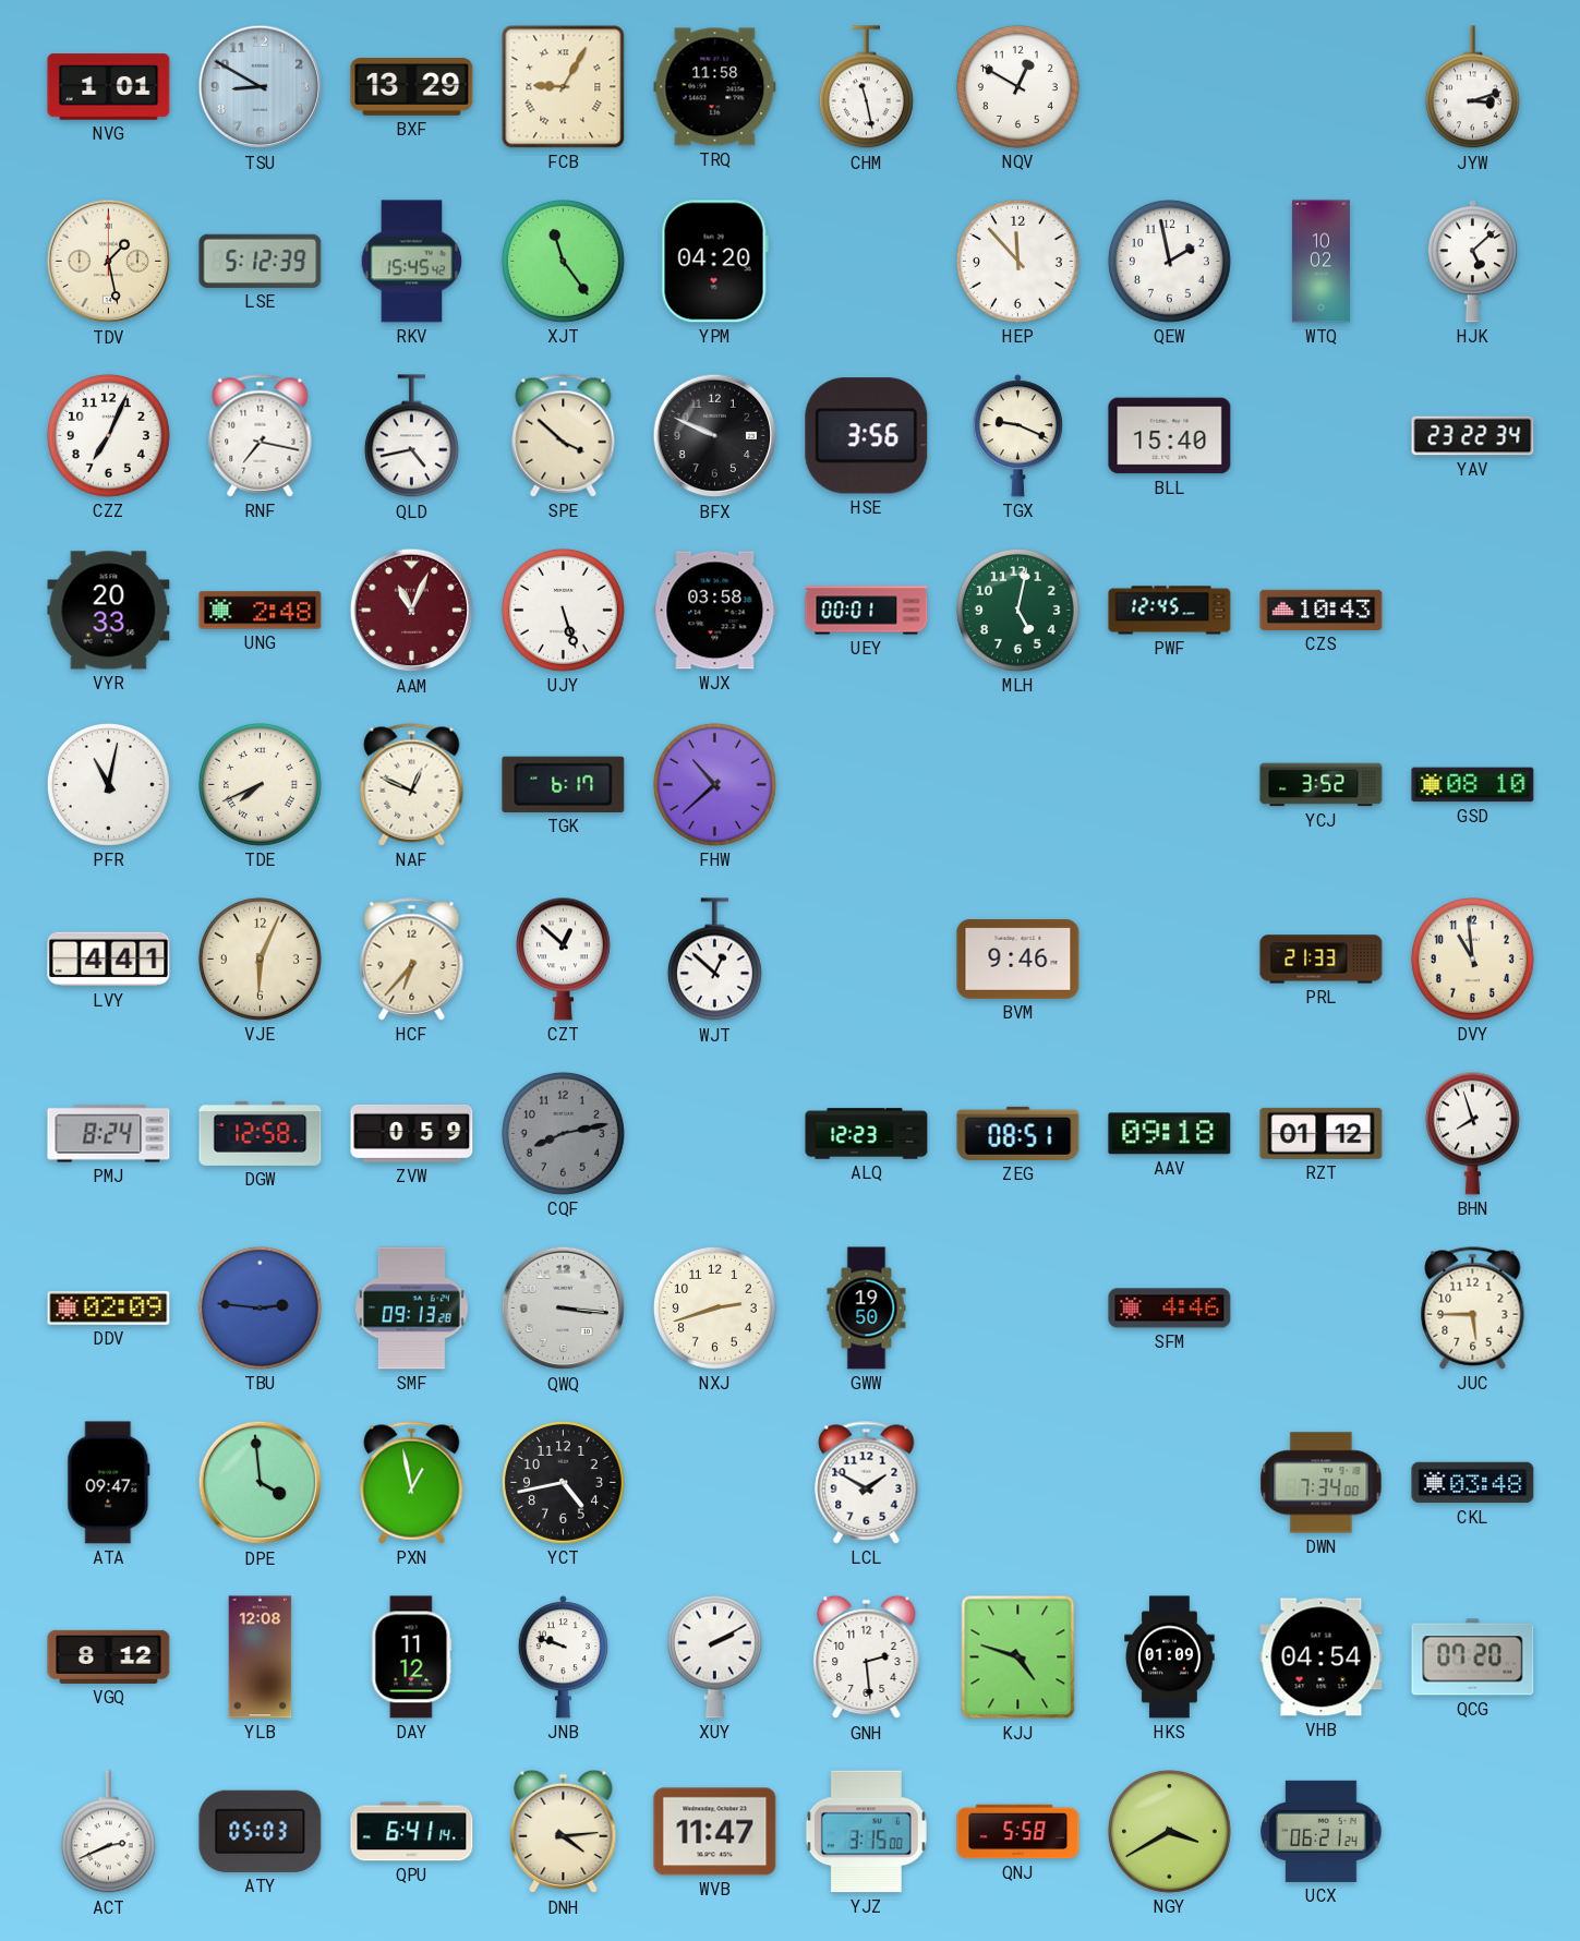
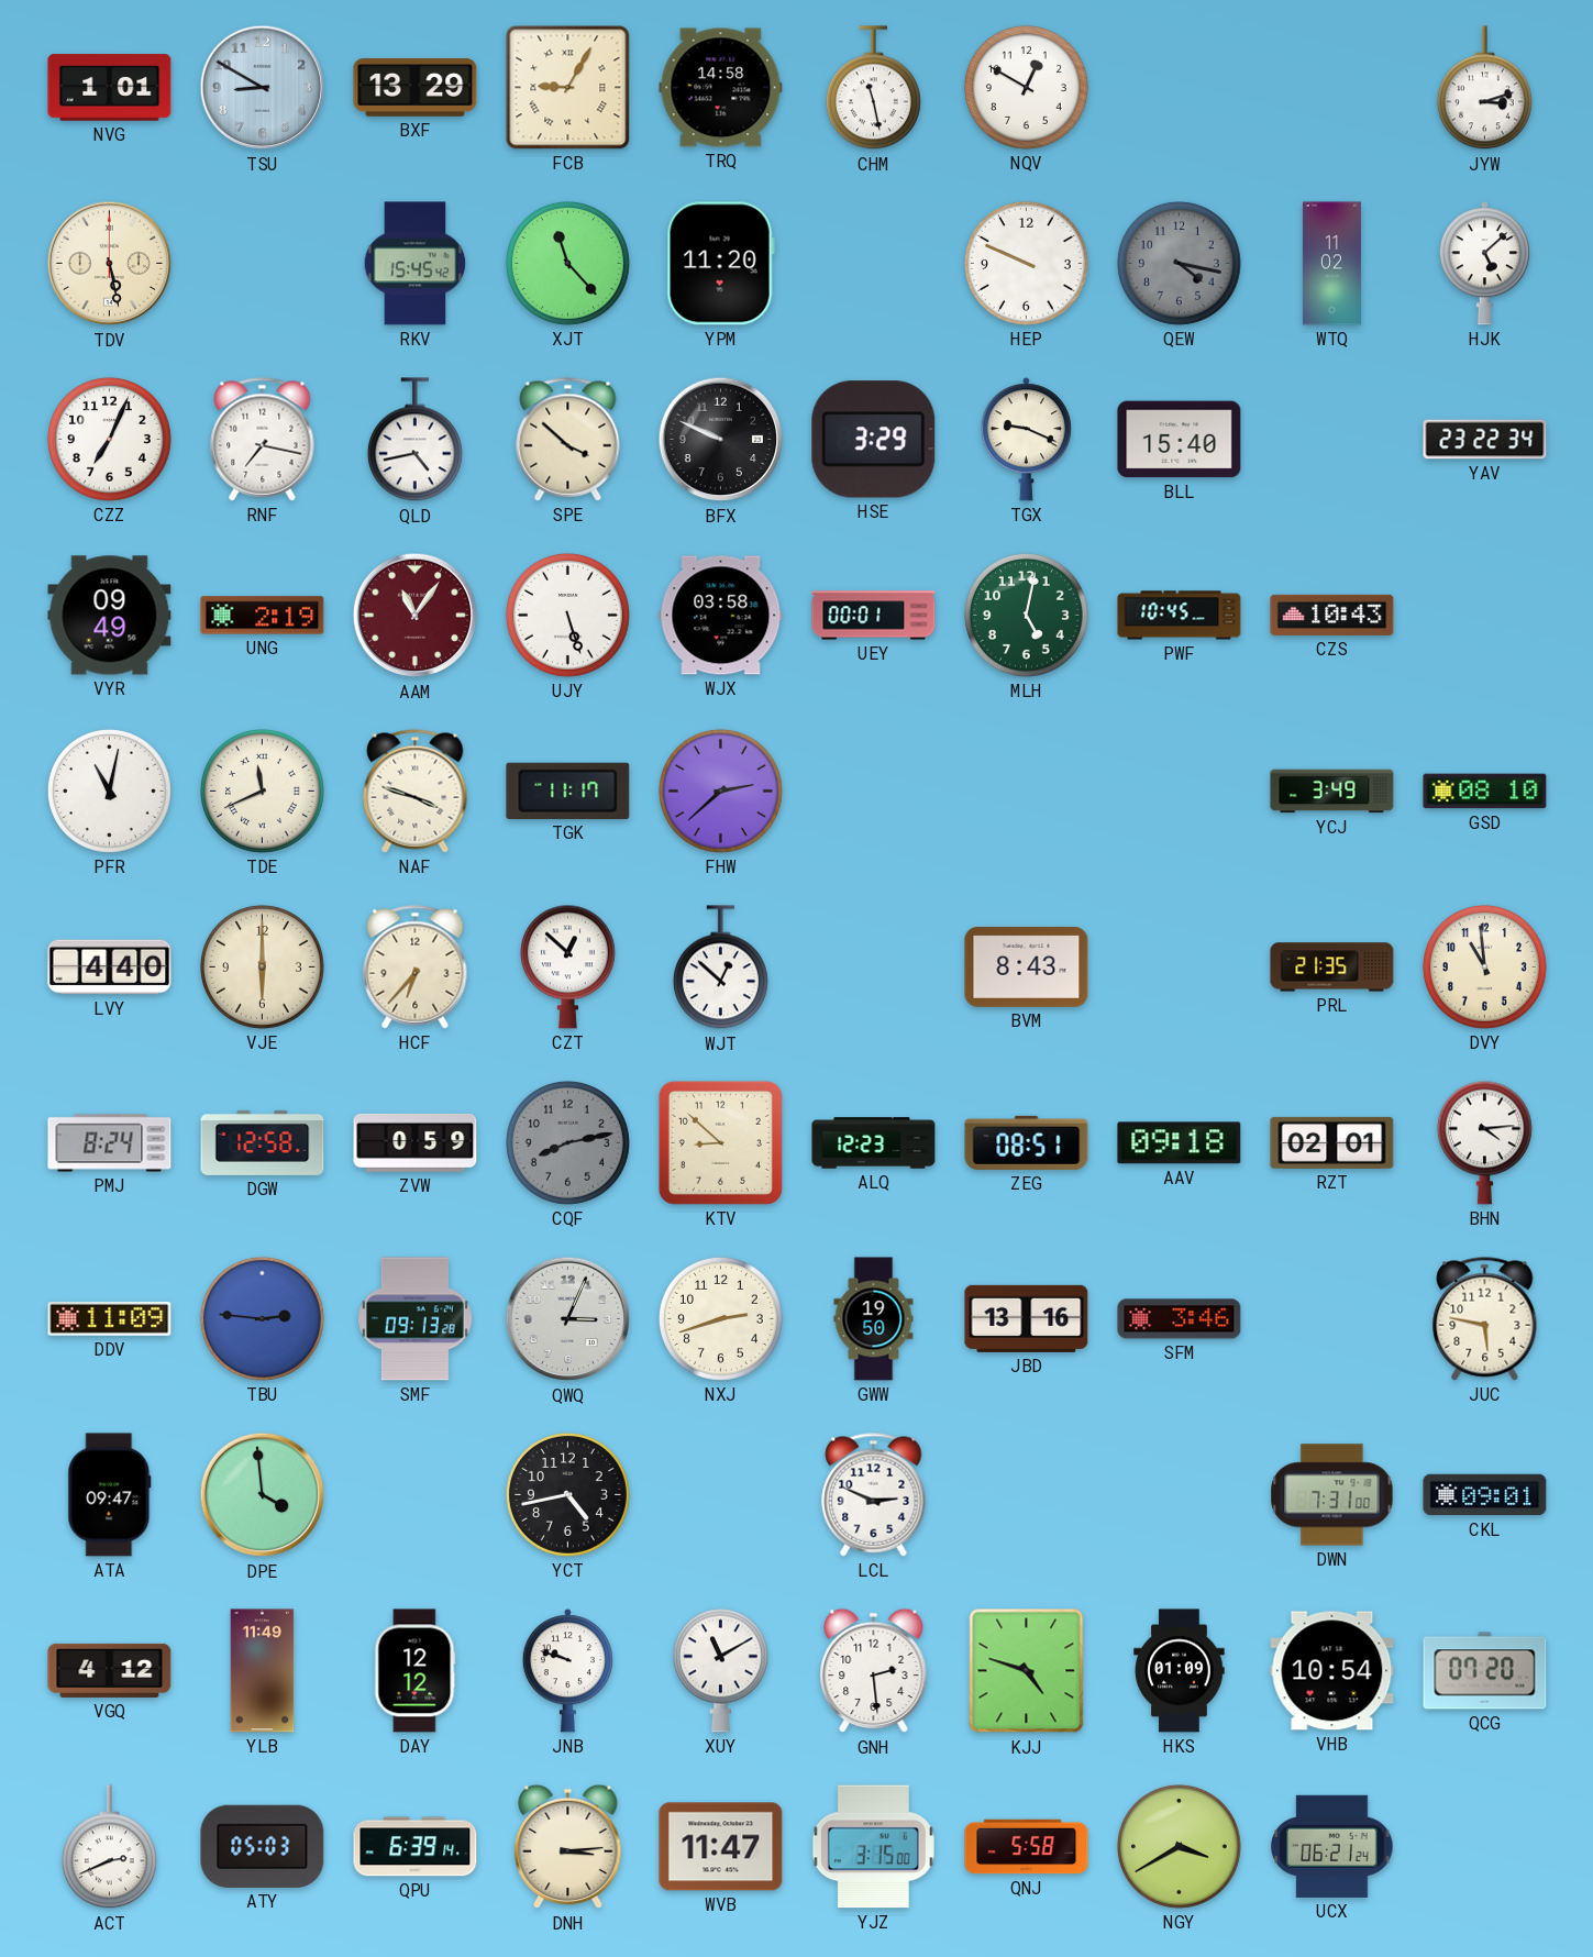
TRQ: 11:58 -> 14:58
TDV: 1:28 -> 5:28
LSE: 5:12 -> none
XJT: 11:24 -> 11:23
YPM: 04:20 -> 11:20
HEP: 11:53 -> 9:49
QEW: 1:58 -> 4:17
QEW dial: white -> grey
WTQ: 10:02 -> 11:02
HSE: 3:56 -> 3:29
VYR: 20:33 -> 09:49
UNG: 2:48 -> 2:19
AAM: 11:04 -> 11:06
PWF: 12:45 -> 10:45
TDE: 7:41 -> 11:41
NAF: 12:49 -> 3:48
TGK: 6:17 -> 11:17
FHW: 10:38 -> 2:38
YCJ: 3:52 -> 3:49
LVY: 4:41 -> 4:40
VJE: 6:04 -> 6:00
BVM: 9:46 -> 8:43
PRL: 21:33 -> 21:35
KTV: none -> 8:52
RZT: 01:12 -> 02:01
BHN: 7:57 -> 4:14
DDV: 02:09 -> 11:09
QWQ: 3:16 -> 3:04
JBD: none -> 13:16
SFM: 4:46 -> 3:46
JUC: 5:45 -> 5:47
PXN: 12:58 -> none
LCL: 1:50 -> 2:49
DWN: 7:34 -> 7:31
CKL: 03:48 -> 09:01
VGQ: 8:12 -> 4:12
YLB: 12:08 -> 11:49
DAY: 11:12 -> 12:12
XUY: 2:10 -> 11:10
VHB: 04:54 -> 10:54
QPU: 6:41 -> 6:39
DNH: 4:14 -> 3:14
